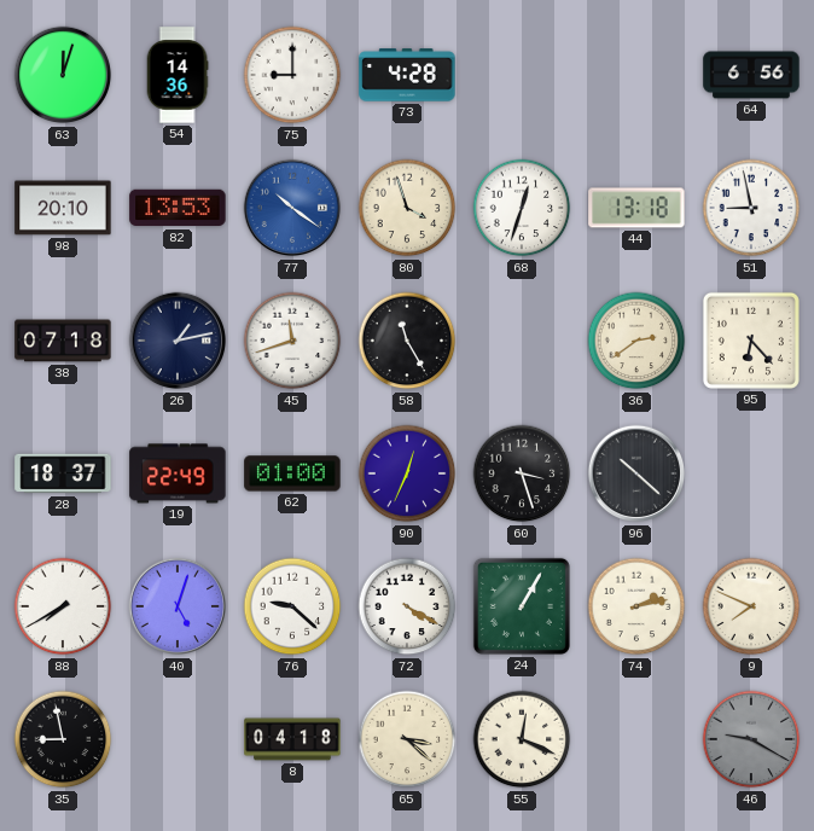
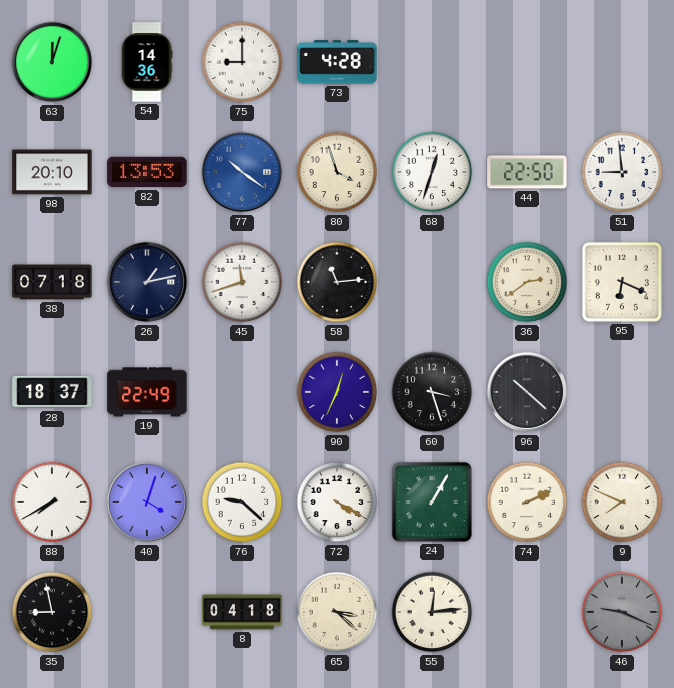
64: 6:56 -> none
44: 13:18 -> 22:50
51: 8:58 -> 8:59
58: 11:25 -> 11:14
95: 6:23 -> 6:19
62: 01:00 -> none
40: 5:03 -> 4:03
74: 2:13 -> 2:11
55: 12:19 -> 12:14
46: 9:20 -> 9:19
